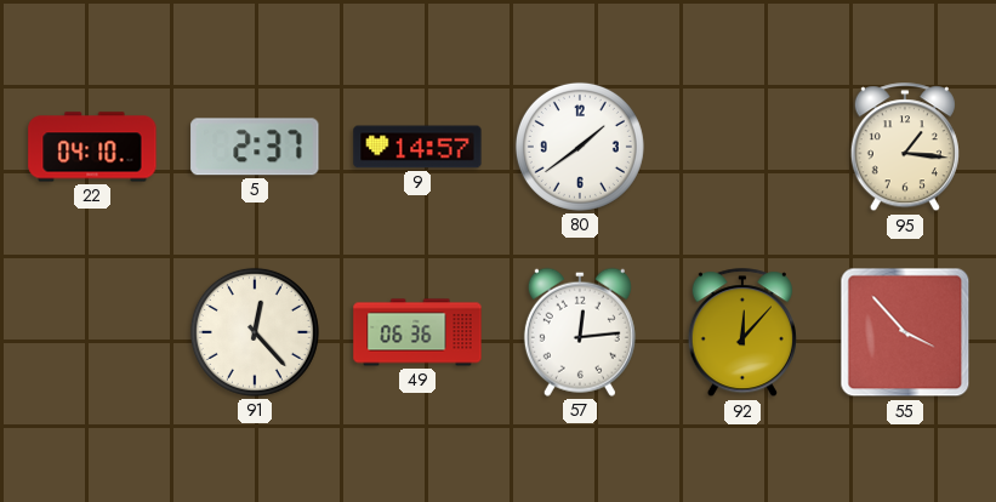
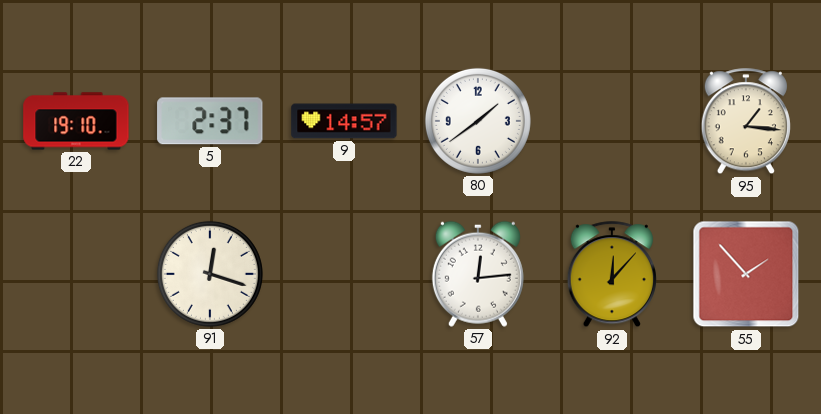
22: 04:10 -> 19:10
91: 12:23 -> 12:18
49: 06:36 -> none
55: 3:53 -> 1:53
